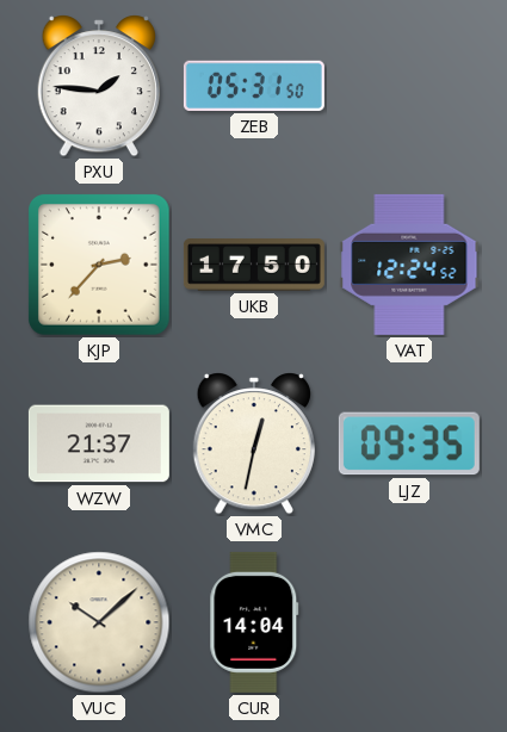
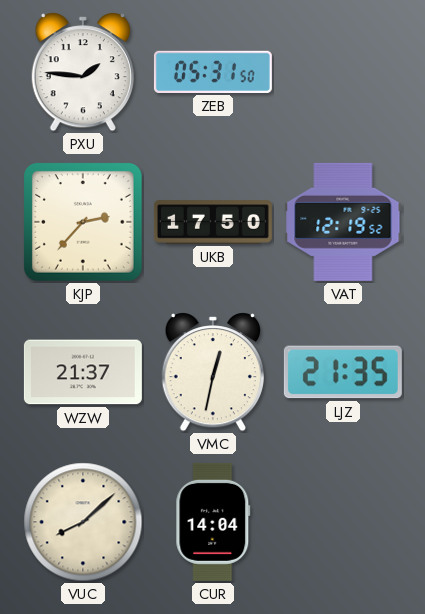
VAT: 12:24 -> 12:19
LJZ: 09:35 -> 21:35
VUC: 10:08 -> 8:08
